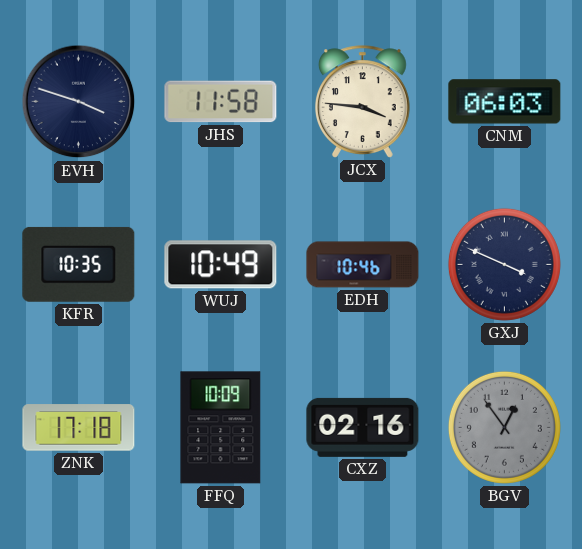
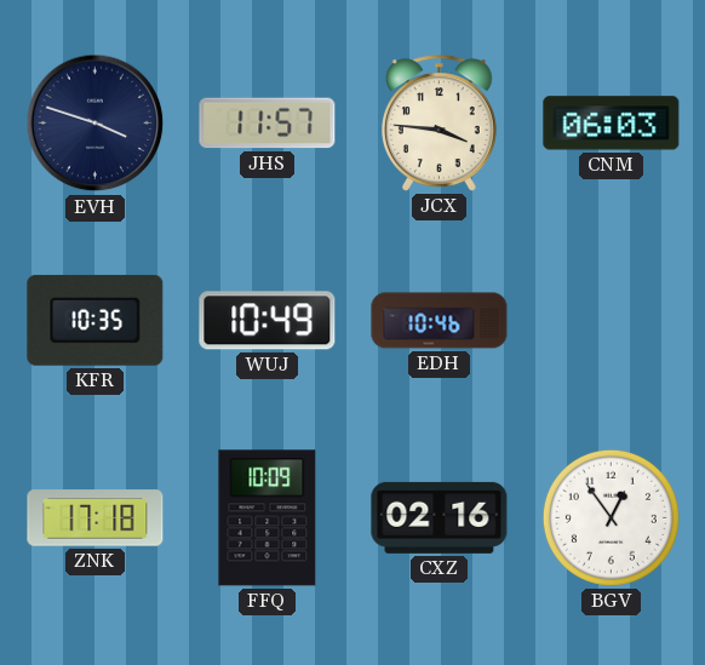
JHS: 11:58 -> 11:57
GXJ: 3:49 -> none
BGV dial: grey -> white
